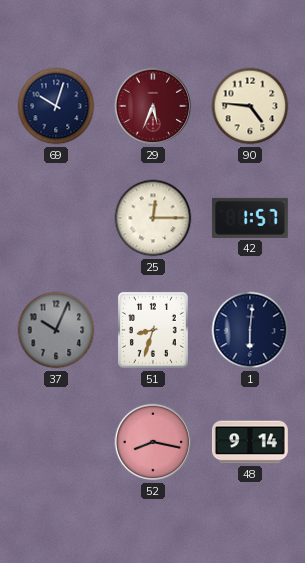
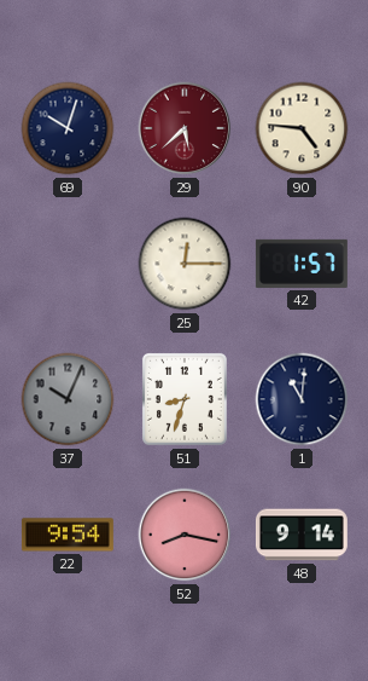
29: 5:34 -> 5:38
1: 6:01 -> 11:01
22: none -> 9:54
